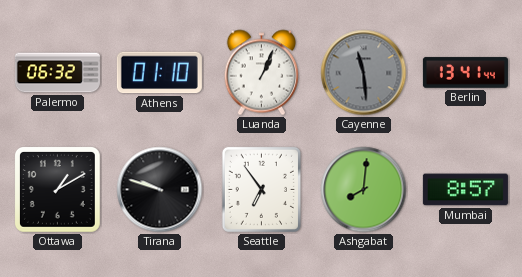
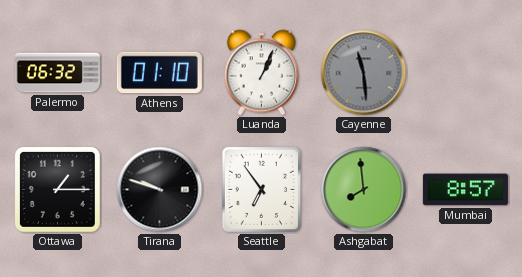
Berlin: 13:41 -> none
Ottawa: 1:10 -> 1:15
Ashgabat: 8:01 -> 7:59
